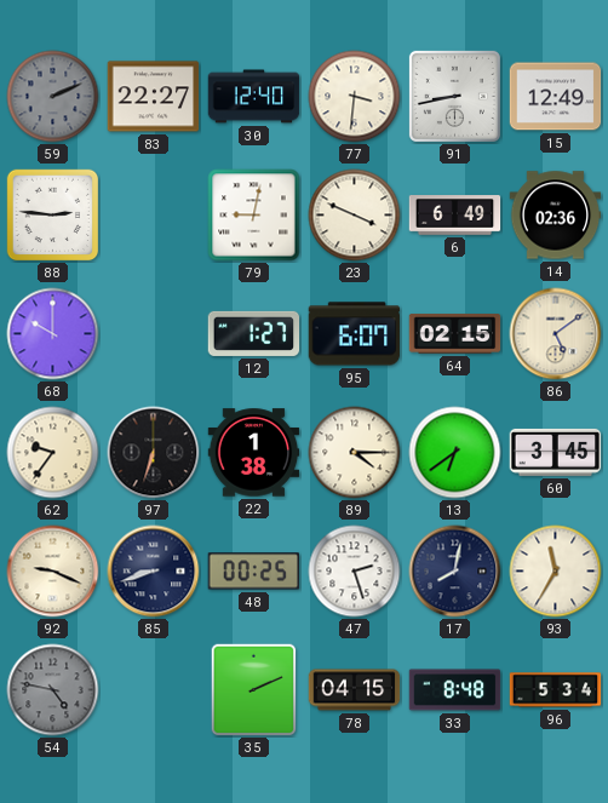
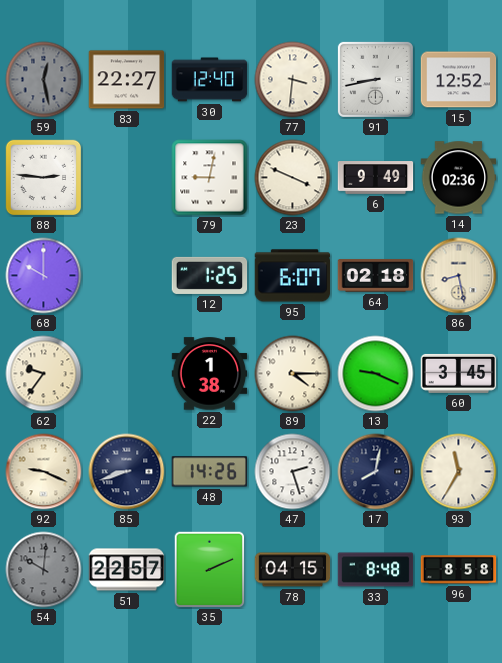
59: 2:11 -> 12:28
15: 12:49 -> 12:52
6: 6:49 -> 9:49
12: 1:27 -> 1:25
64: 02:15 -> 02:18
86: 5:09 -> 8:28
97: 6:33 -> none
13: 6:39 -> 9:19
48: 00:25 -> 14:26
54: 4:47 -> 10:01
51: none -> 22:57
96: 5:34 -> 8:58
